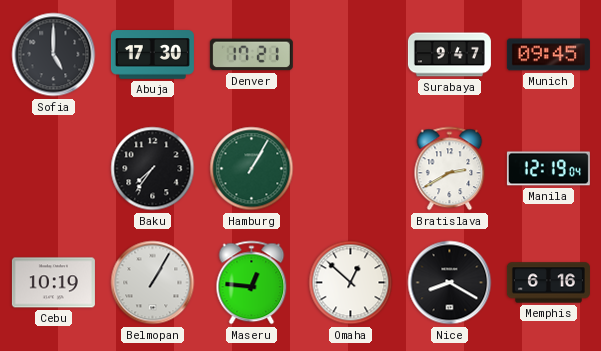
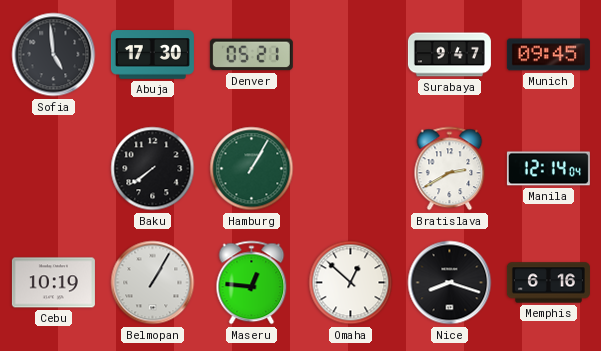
Sofia: 5:00 -> 4:59
Denver: 17:21 -> 05:21
Baku: 7:36 -> 7:39
Manila: 12:19 -> 12:14
Nice: 8:20 -> 8:18
